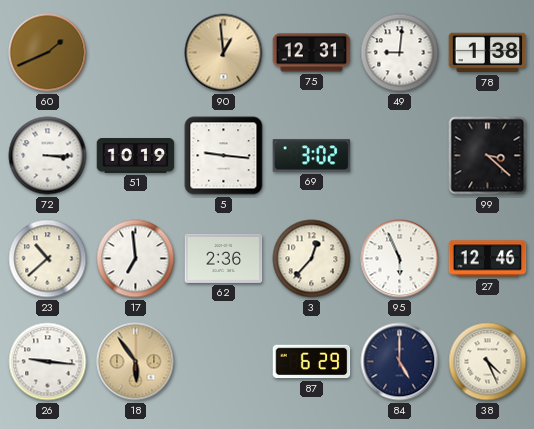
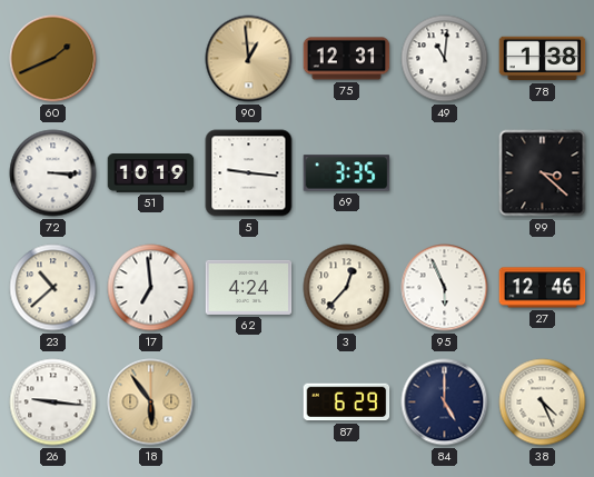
49: 9:01 -> 11:01
69: 3:02 -> 3:35
62: 2:36 -> 4:24
